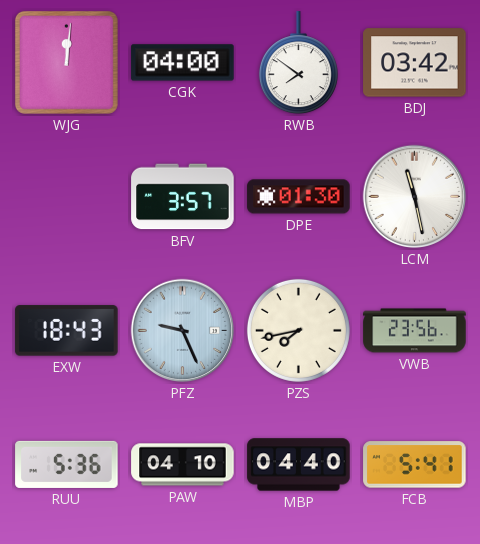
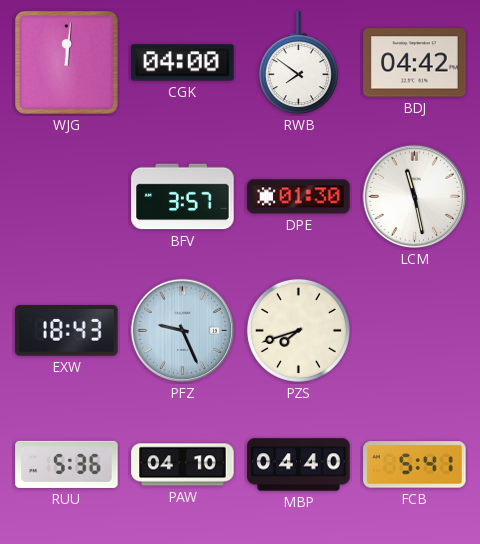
BDJ: 03:42 -> 04:42
PZS: 7:43 -> 7:42
VWB: 23:56 -> none
